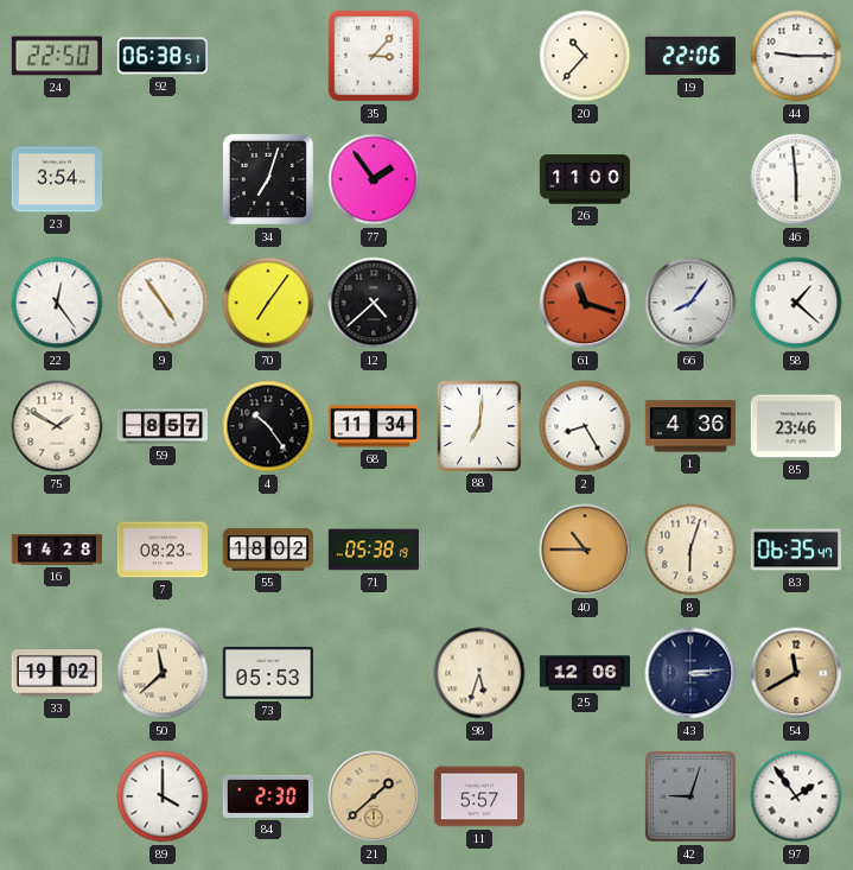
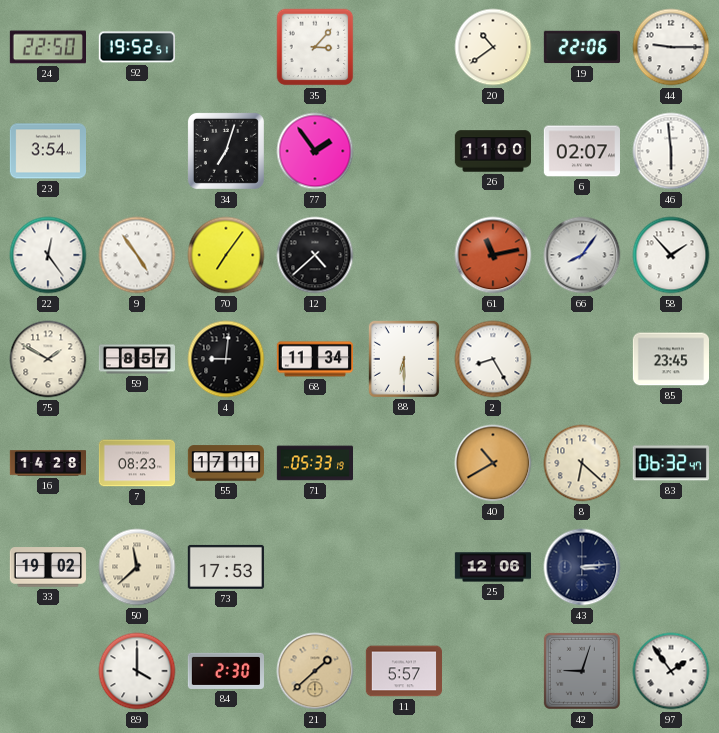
92: 06:38 -> 19:52
20: 10:37 -> 10:39
6: none -> 02:07
61: 11:18 -> 11:13
58: 1:22 -> 1:53
4: 10:24 -> 9:01
88: 7:01 -> 6:30
1: 4:36 -> none
85: 23:46 -> 23:45
55: 18:02 -> 17:11
71: 05:38 -> 05:33
40: 10:45 -> 10:40
8: 6:03 -> 6:22
83: 06:35 -> 06:32
73: 05:53 -> 17:53
98: 5:33 -> none
54: 11:40 -> none
